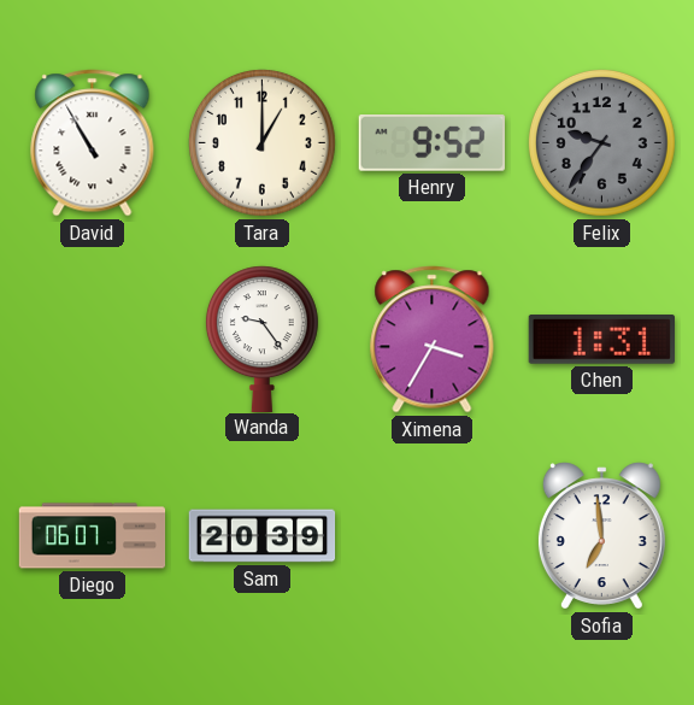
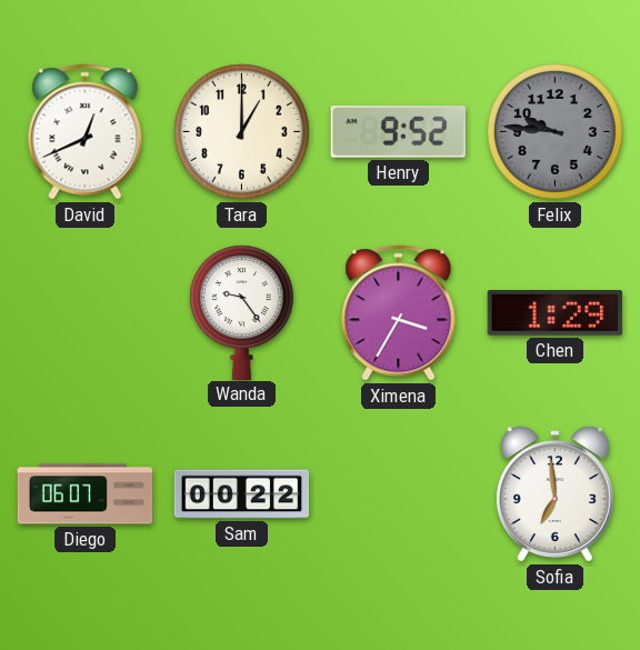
David: 10:55 -> 12:41
Felix: 9:36 -> 9:46
Chen: 1:31 -> 1:29
Sam: 20:39 -> 00:22
